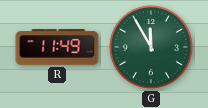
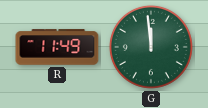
G: 11:55 -> 11:59
